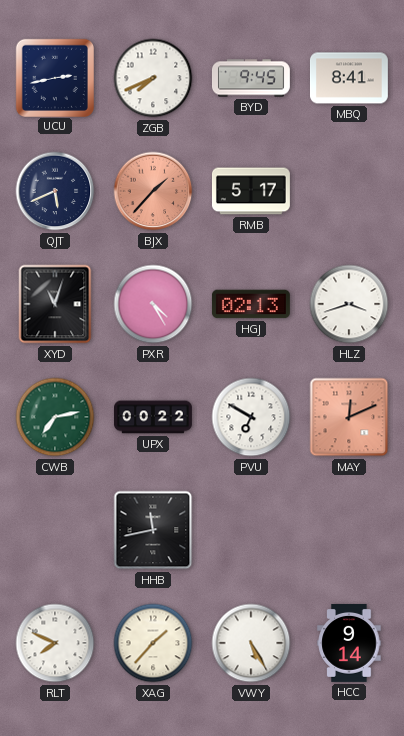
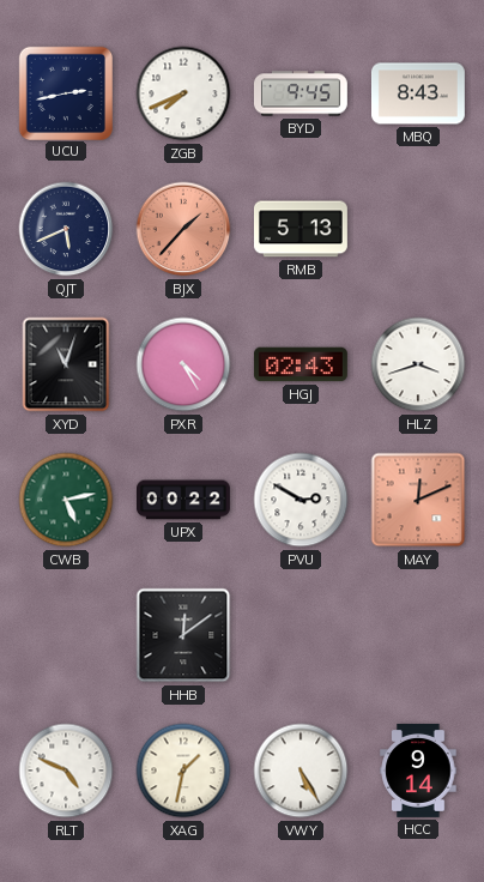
MBQ: 8:41 -> 8:43
RMB: 5:17 -> 5:13
HGJ: 02:13 -> 02:43
CWB: 7:13 -> 5:13
PVU: 6:50 -> 2:50
HHB: 11:43 -> 12:09
RLT: 7:49 -> 4:49
XAG: 1:37 -> 1:32
